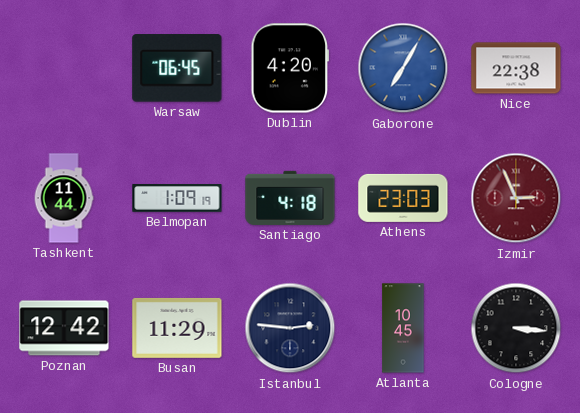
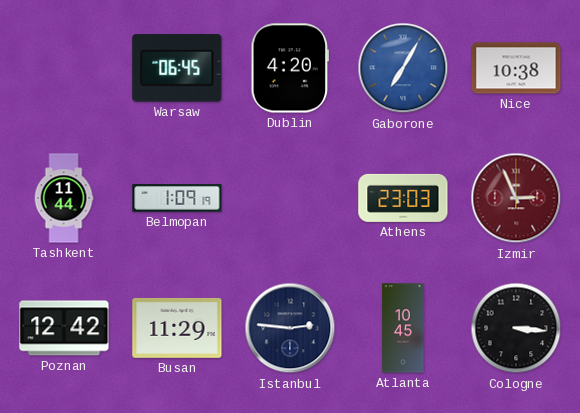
Nice: 22:38 -> 10:38
Santiago: 4:18 -> none
